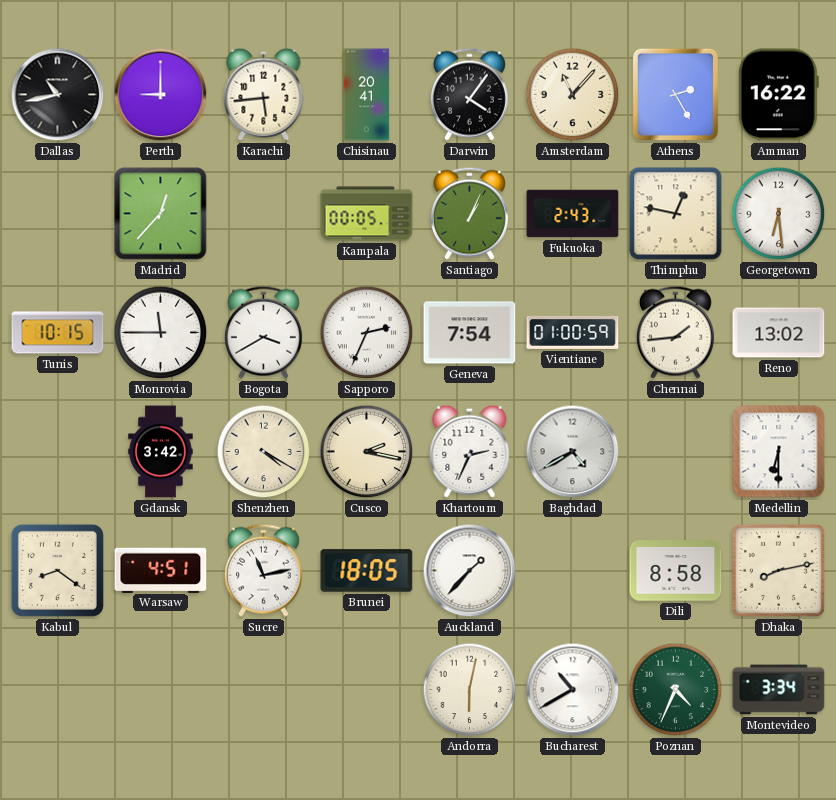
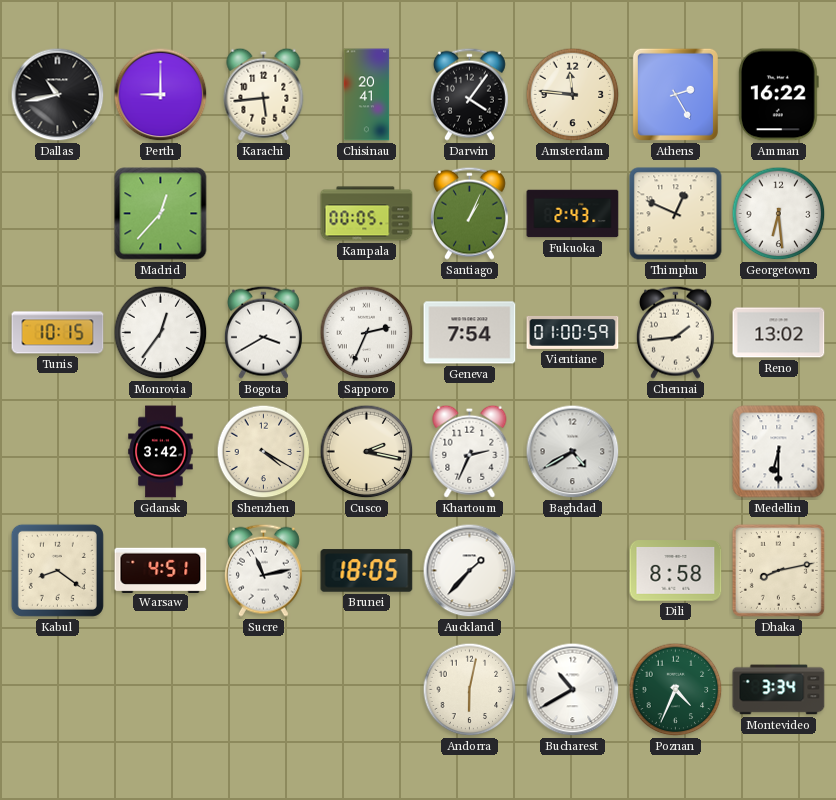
Amsterdam: 11:07 -> 11:46
Thimphu: 12:47 -> 12:49
Monrovia: 11:45 -> 12:36
